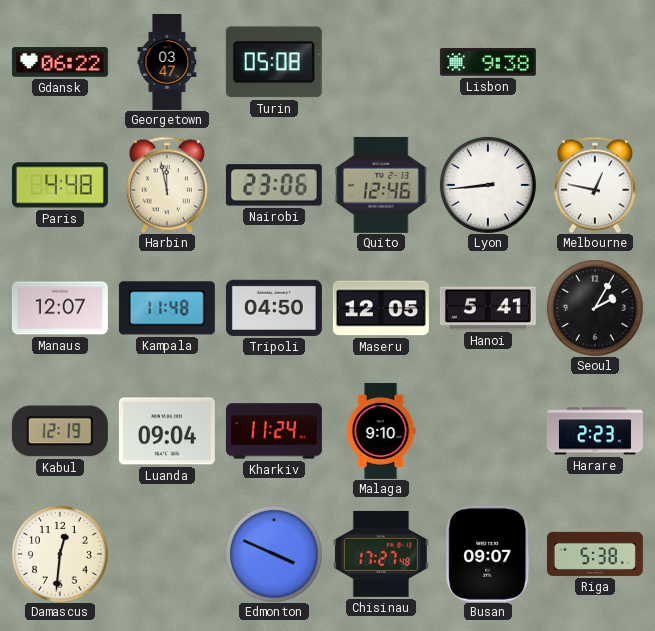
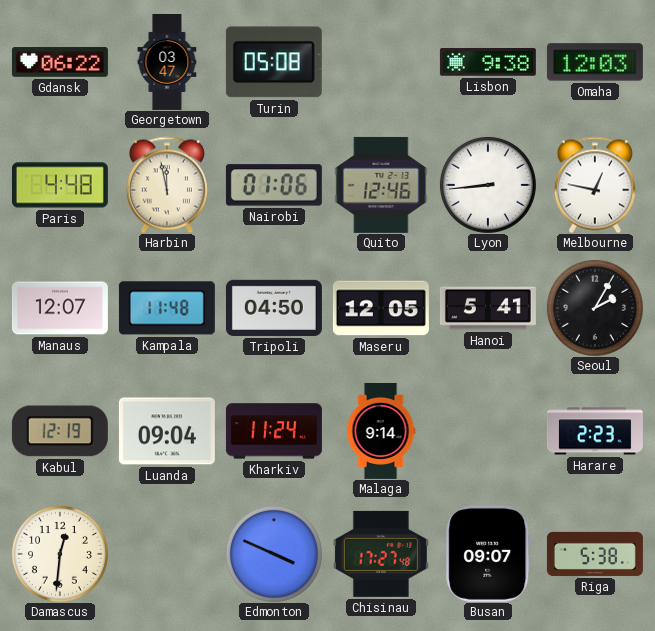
Omaha: none -> 12:03
Nairobi: 23:06 -> 01:06
Malaga: 9:10 -> 9:14
